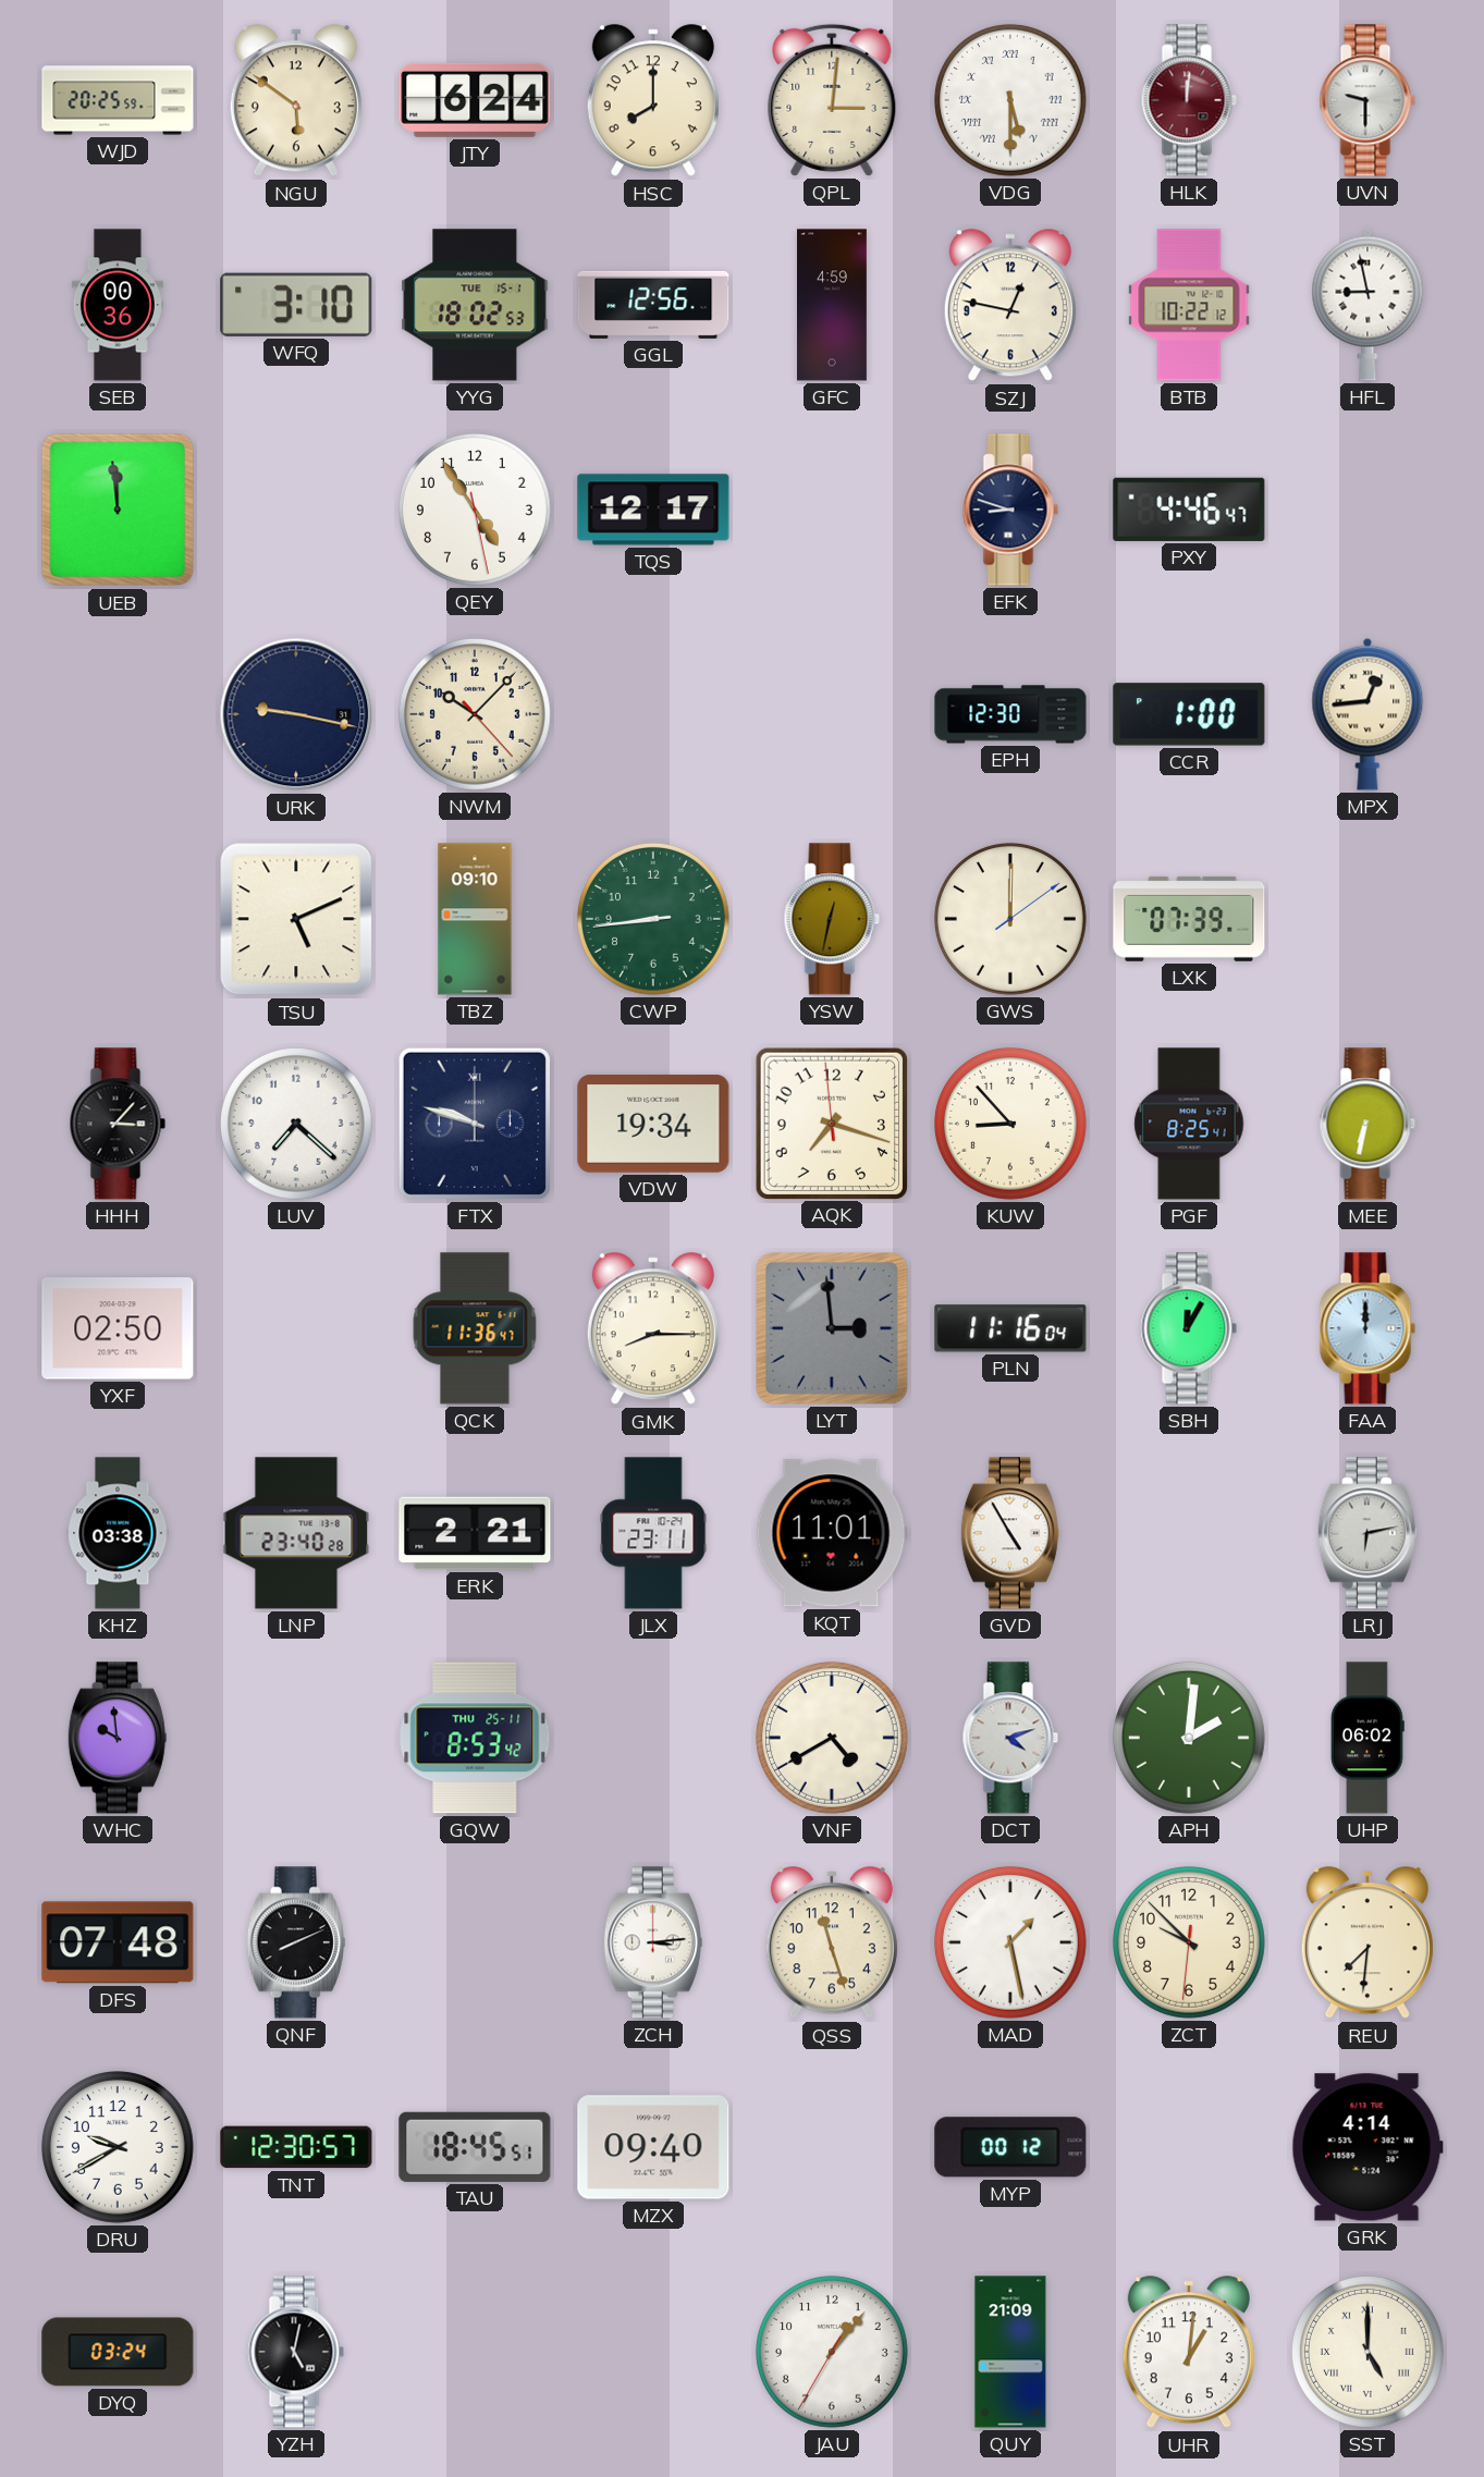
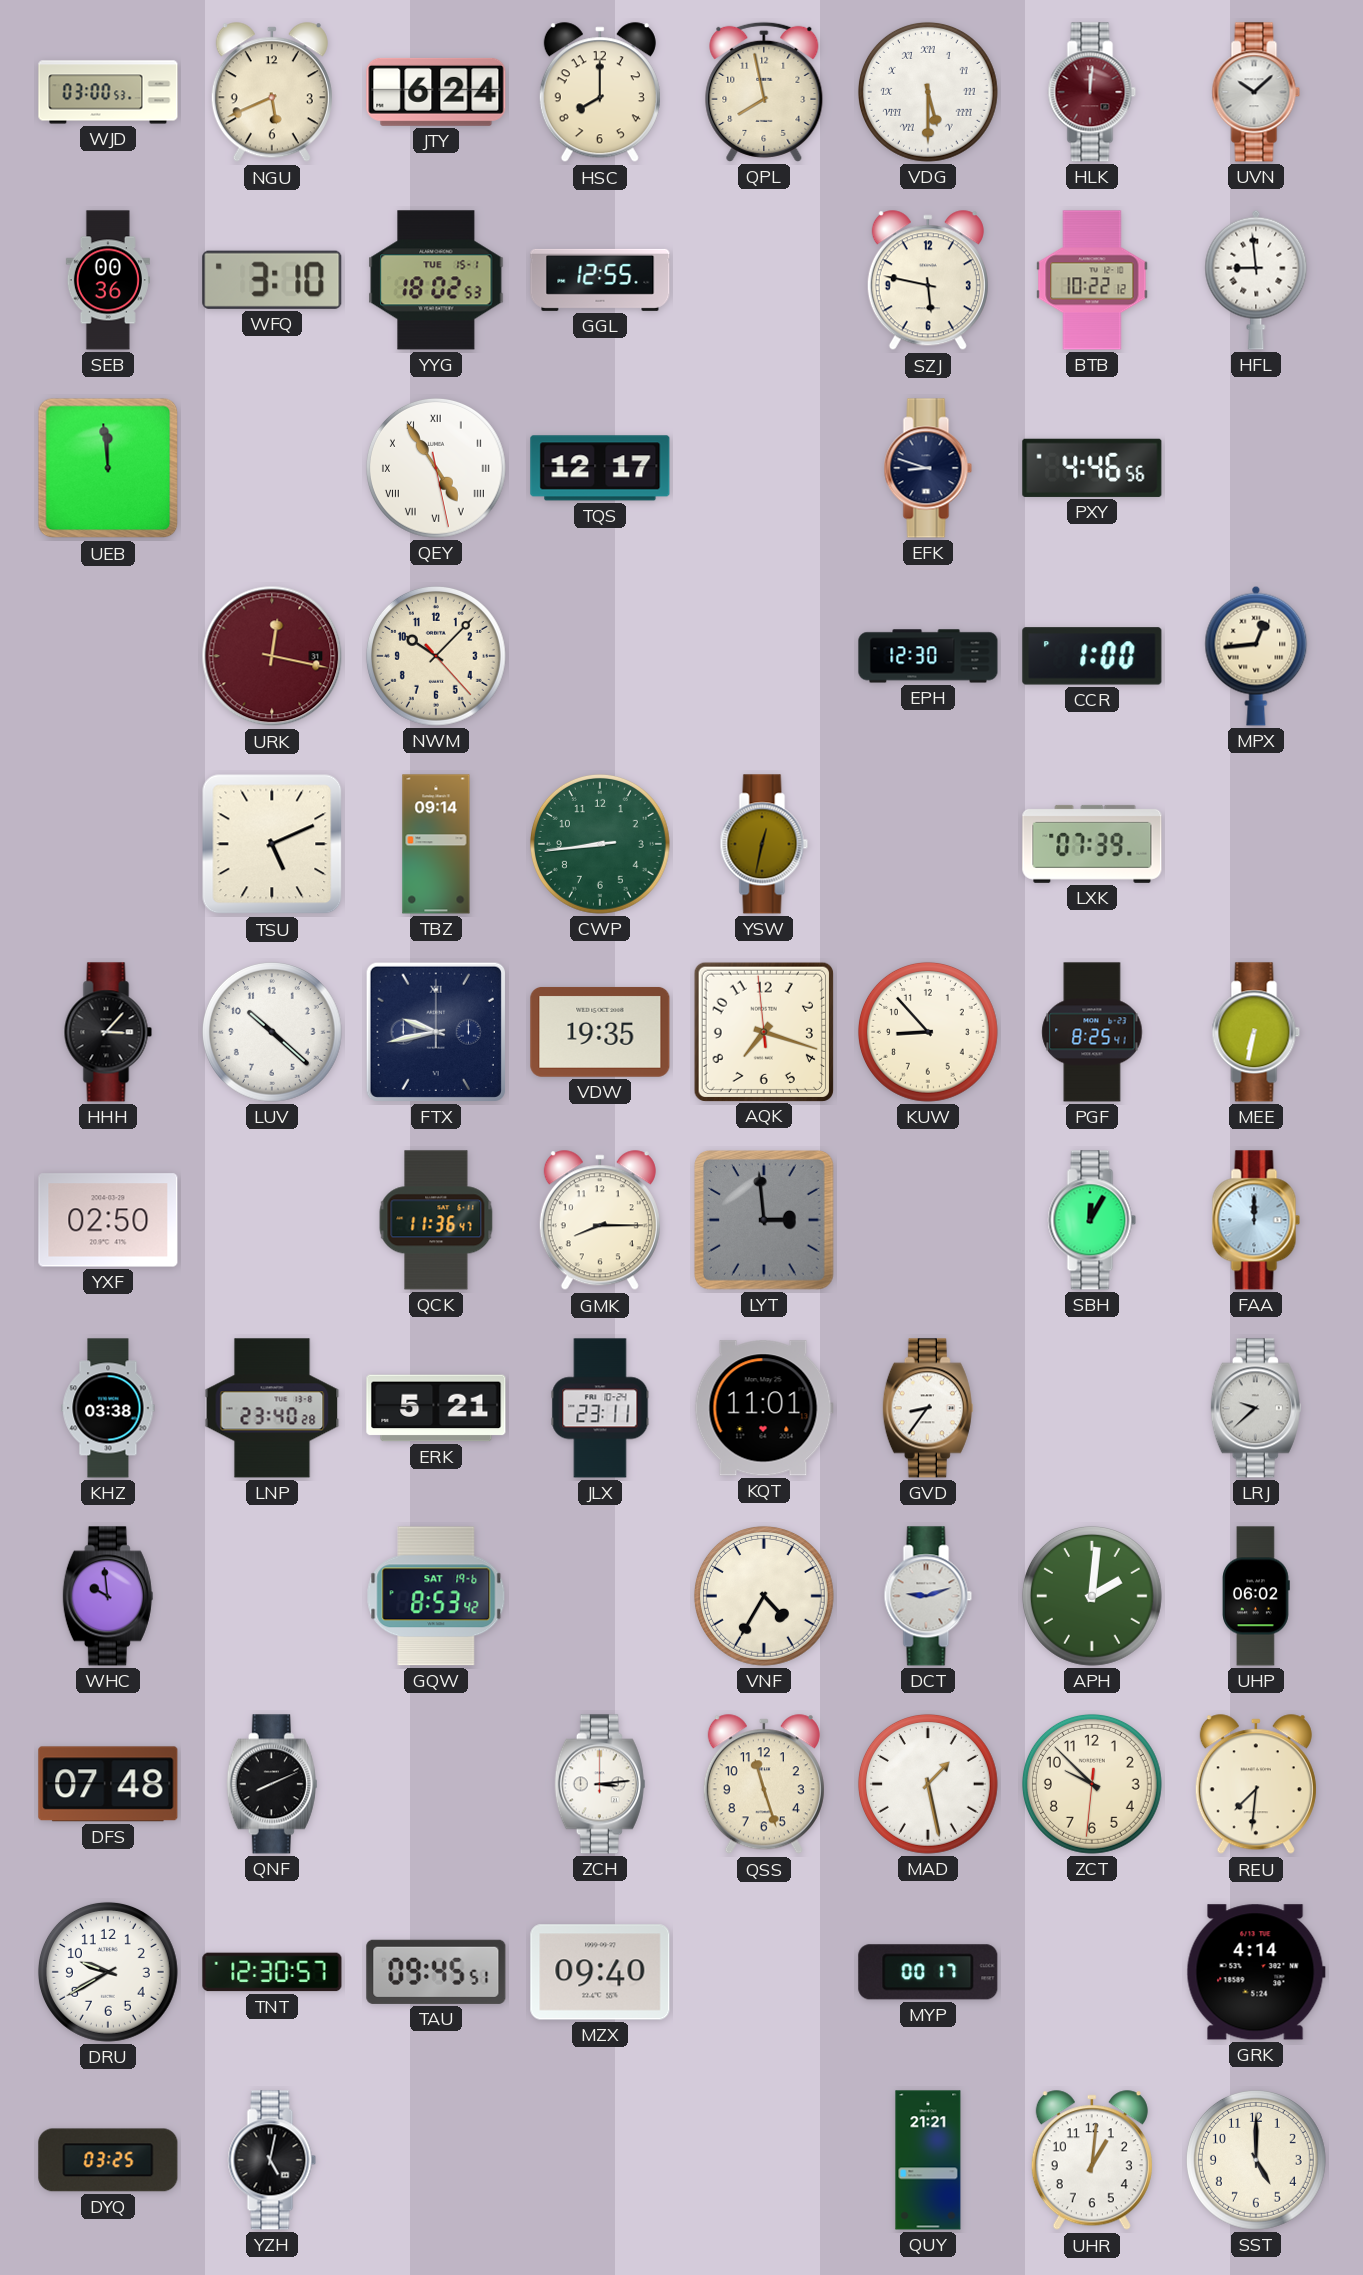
WJD: 20:25 -> 03:00
NGU: 5:51 -> 5:41
QPL: 3:01 -> 7:58
UVN: 9:30 -> 10:08
GGL: 12:56 -> 12:55
GFC: 4:59 -> none
SZJ: 12:47 -> 5:47
HFL: 8:58 -> 8:59
QEY numerals: Arabic -> Roman
PXY: 4:46:47 -> 4:46:56
URK: 9:17 -> 12:17
URK dial: navy -> burgundy
TBZ: 09:10 -> 09:14
GWS: 12:00 -> none
LUV: 7:22 -> 10:22
FTX: 9:48 -> 9:43
VDW: 19:34 -> 19:35
PLN: 11:16 -> none
ERK: 2:21 -> 5:21
GVD: 4:55 -> 8:36
LRJ: 6:13 -> 9:38
GQW date: THU 25-11 -> SAT 19-6
VNF: 4:40 -> 4:35
DCT: 4:12 -> 9:12
TAU: 18:45 -> 09:45
MYP: 00:12 -> 00:17
DYQ: 03:24 -> 03:25
JAU: 1:06 -> none
QUY: 21:09 -> 21:21
SST numerals: Roman -> Arabic
